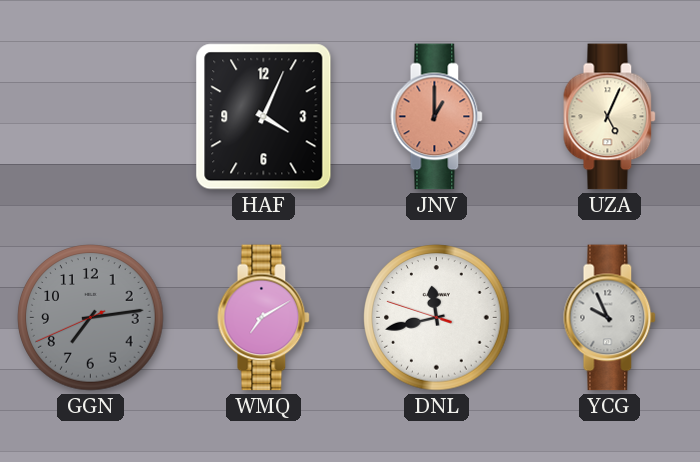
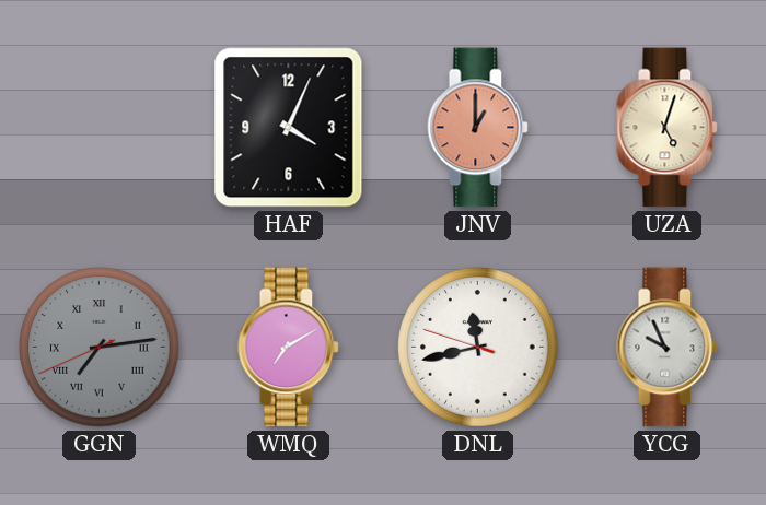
UZA: 5:04 -> 5:03
GGN numerals: Arabic -> Roman
